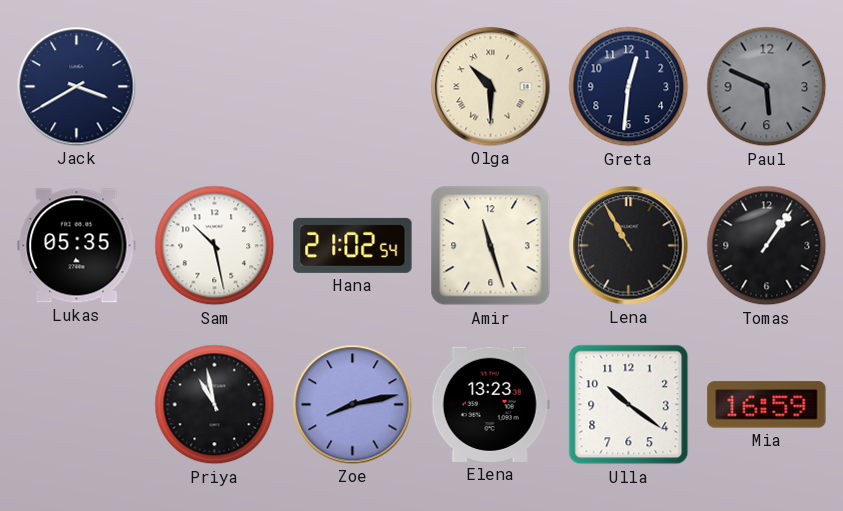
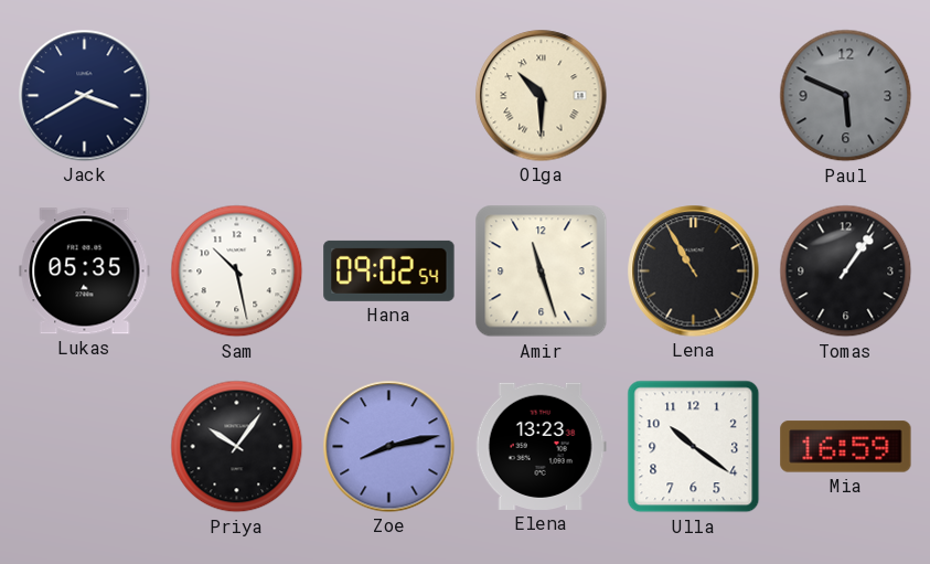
Greta: 12:31 -> none
Hana: 21:02 -> 09:02
Priya: 10:58 -> 10:06
